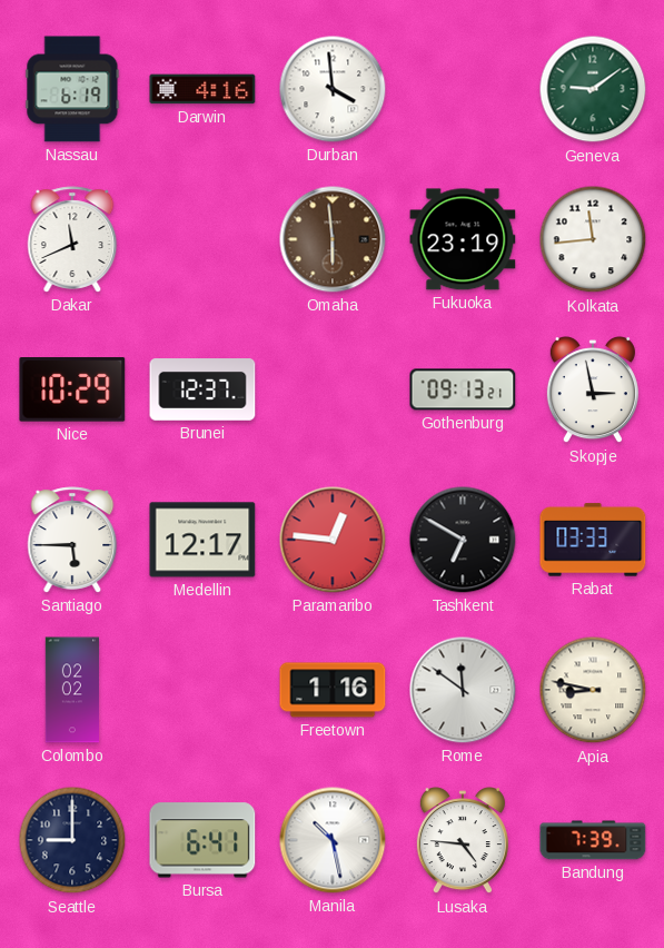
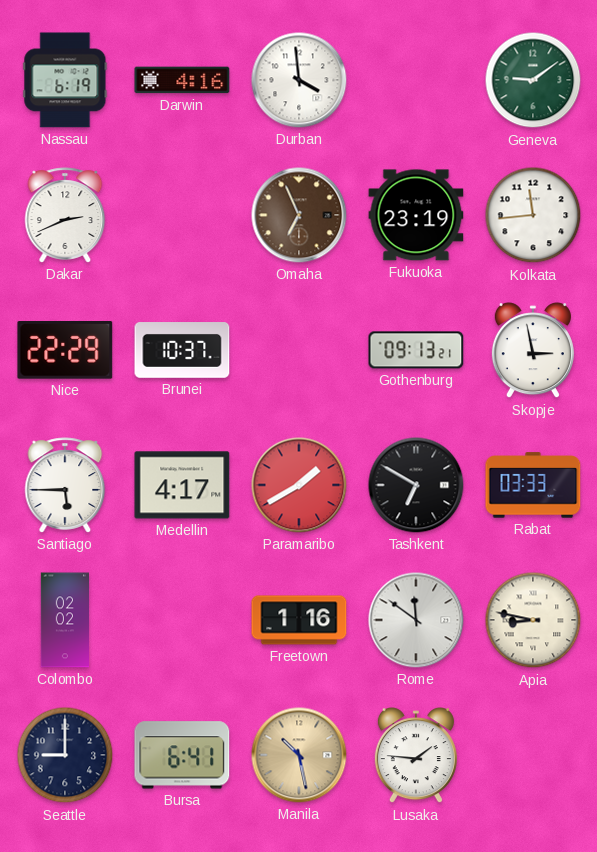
Dakar: 11:41 -> 2:41
Omaha: 5:59 -> 6:56
Nice: 10:29 -> 22:29
Brunei: 12:37 -> 10:37
Medellin: 12:17 -> 4:17
Paramaribo: 12:46 -> 1:40
Manila dial: white -> champagne
Lusaka: 4:46 -> 1:46
Bandung: 7:39 -> none
